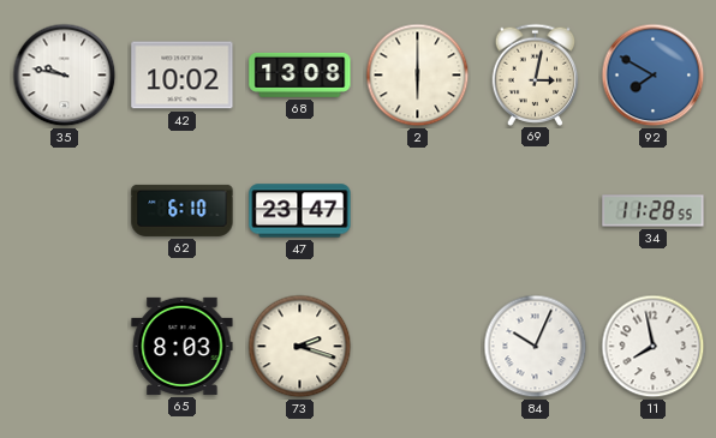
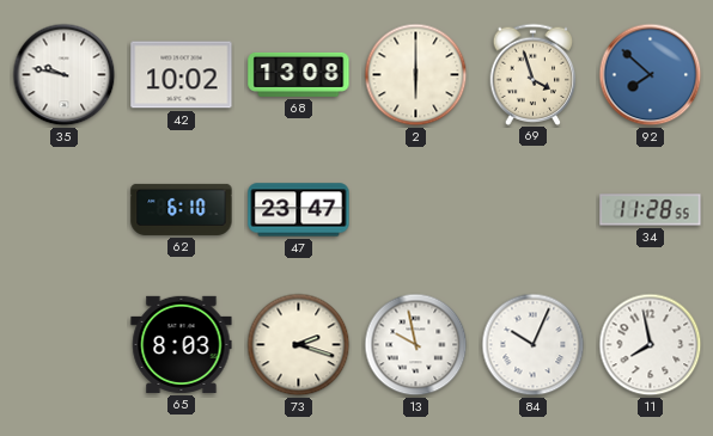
69: 3:02 -> 3:57
92: 7:50 -> 7:52
13: none -> 9:58
